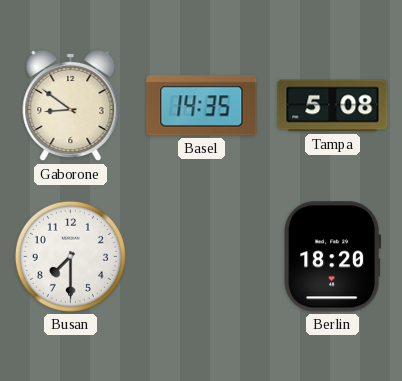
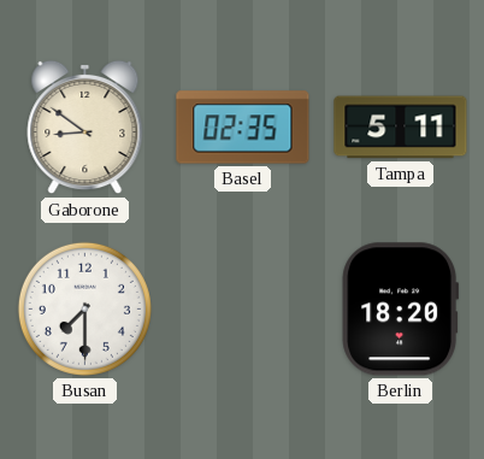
Basel: 14:35 -> 02:35
Tampa: 5:08 -> 5:11
